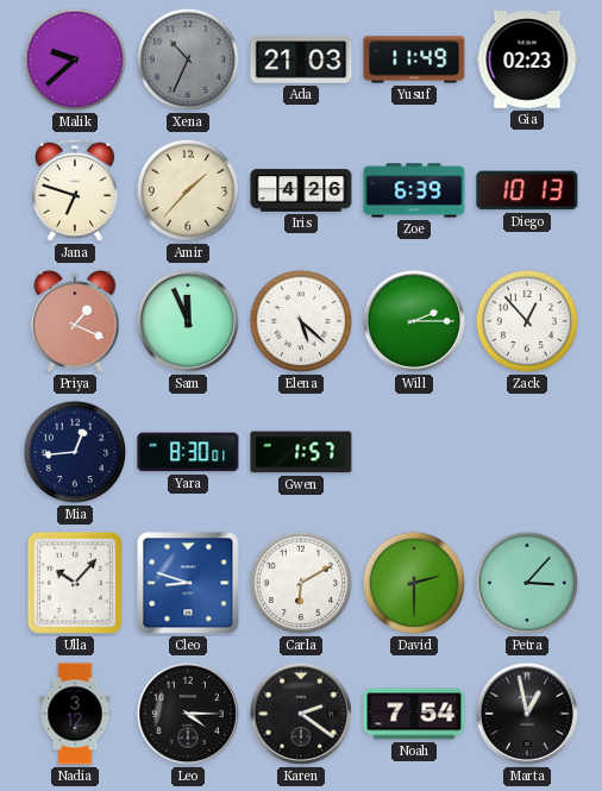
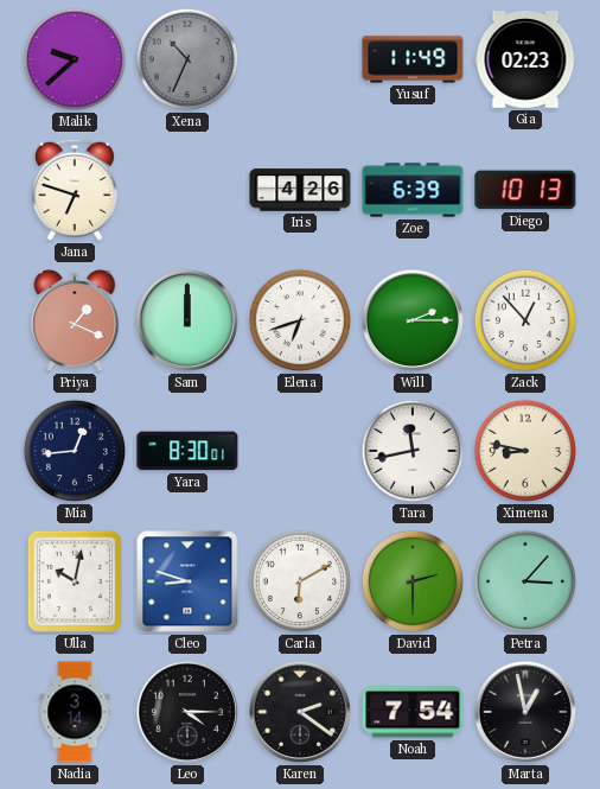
Ada: 21:03 -> none
Amir: 1:37 -> none
Sam: 11:56 -> 12:00
Elena: 5:22 -> 6:42
Gwen: 1:57 -> none
Tara: none -> 11:43
Ximena: none -> 8:47
Ulla: 10:07 -> 10:02
Nadia: 3:12 -> 3:14
